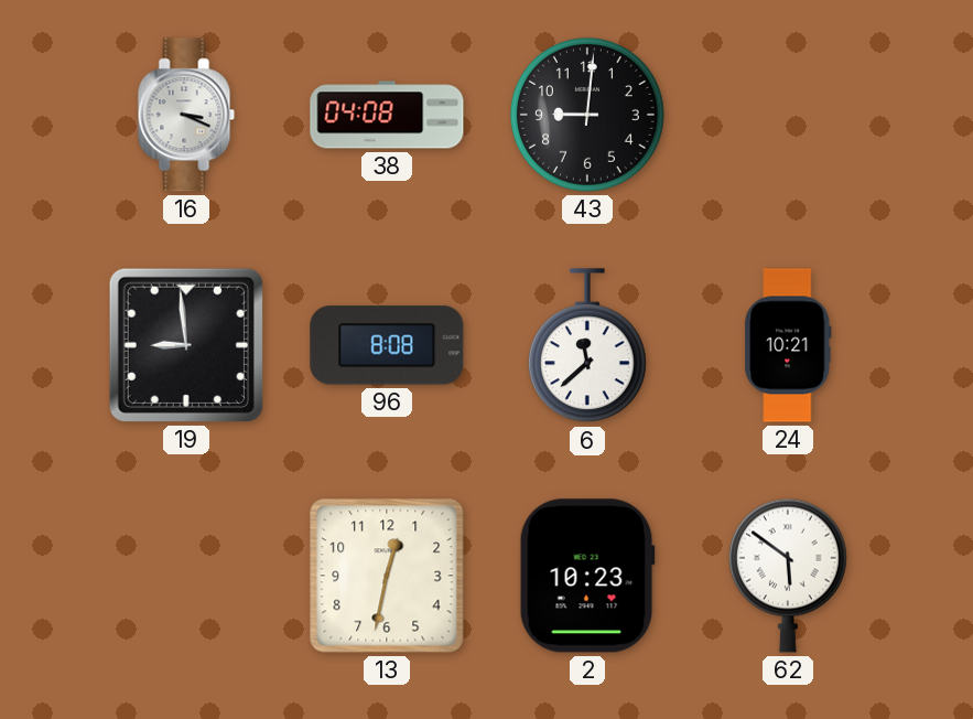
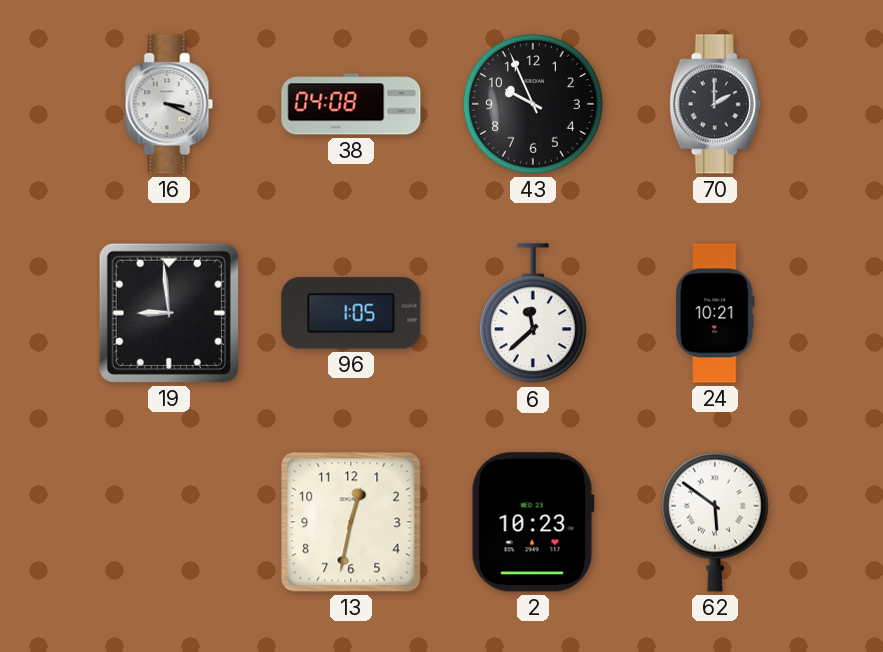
43: 9:01 -> 9:56
70: none -> 2:00
96: 8:08 -> 1:05
